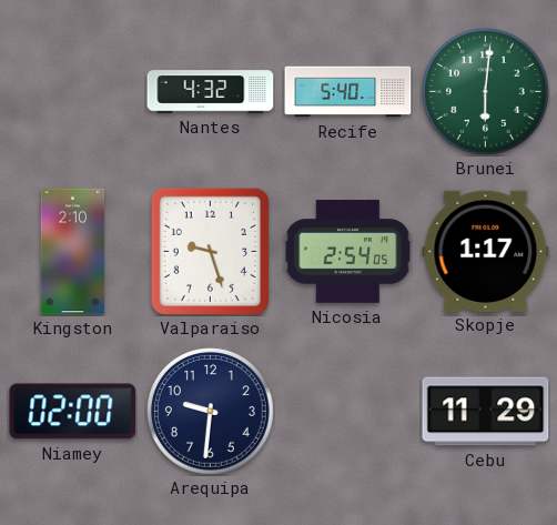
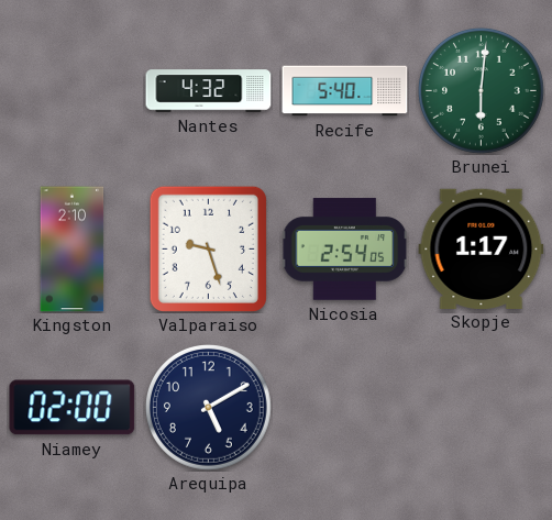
Arequipa: 9:31 -> 5:10
Cebu: 11:29 -> none
